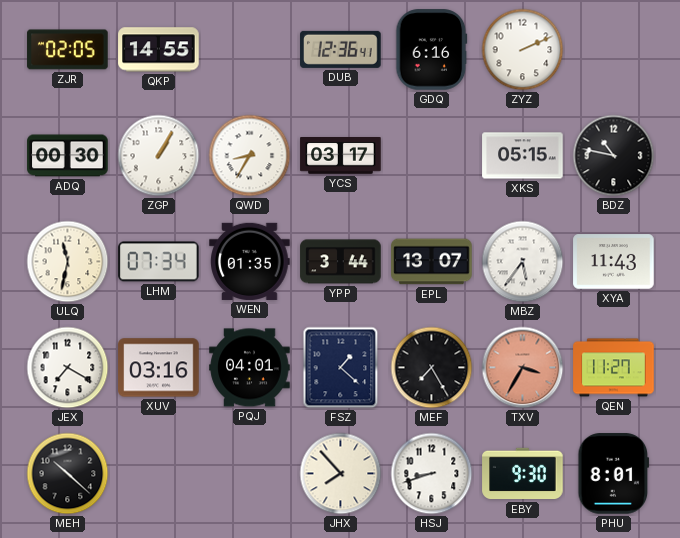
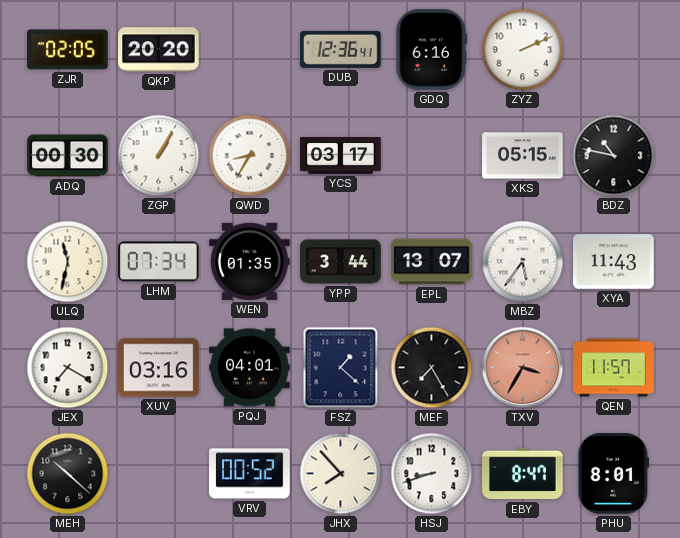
QKP: 14:55 -> 20:20
QEN: 11:27 -> 11:57
VRV: none -> 00:52
EBY: 9:30 -> 8:47
